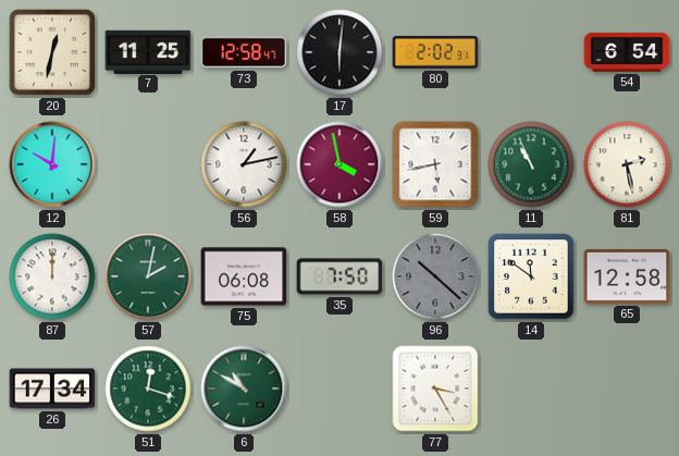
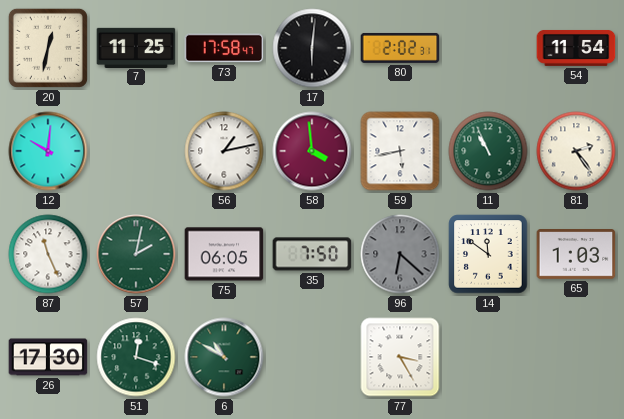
73: 12:58 -> 17:58
54: 6:54 -> 11:54
58: 3:58 -> 3:59
81: 2:28 -> 2:24
87: 12:00 -> 11:26
75: 06:08 -> 06:05
96: 10:22 -> 6:22
65: 12:58 -> 1:03
26: 17:34 -> 17:30
